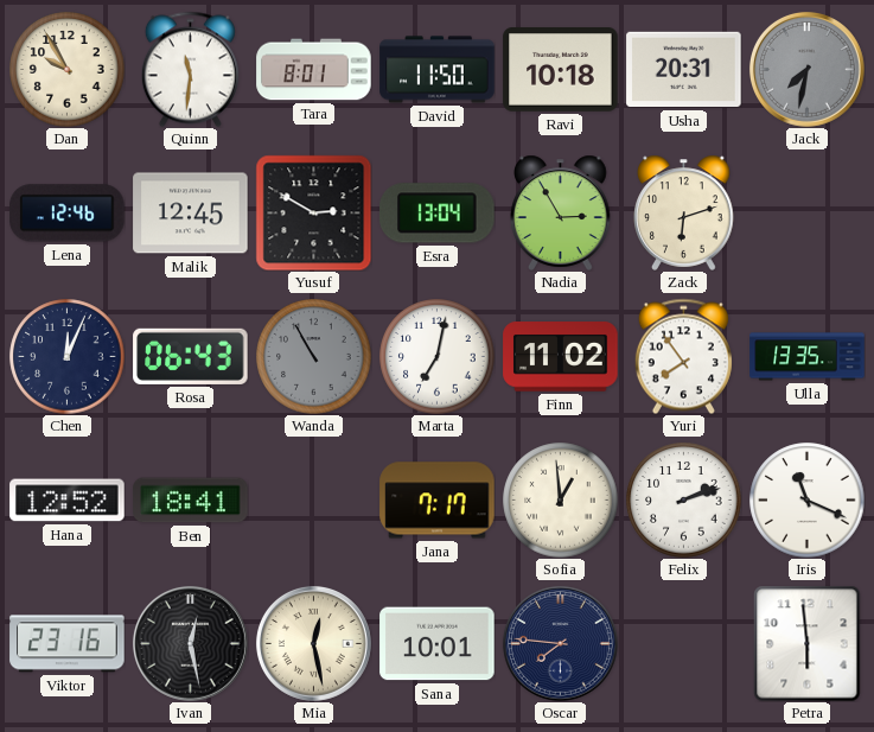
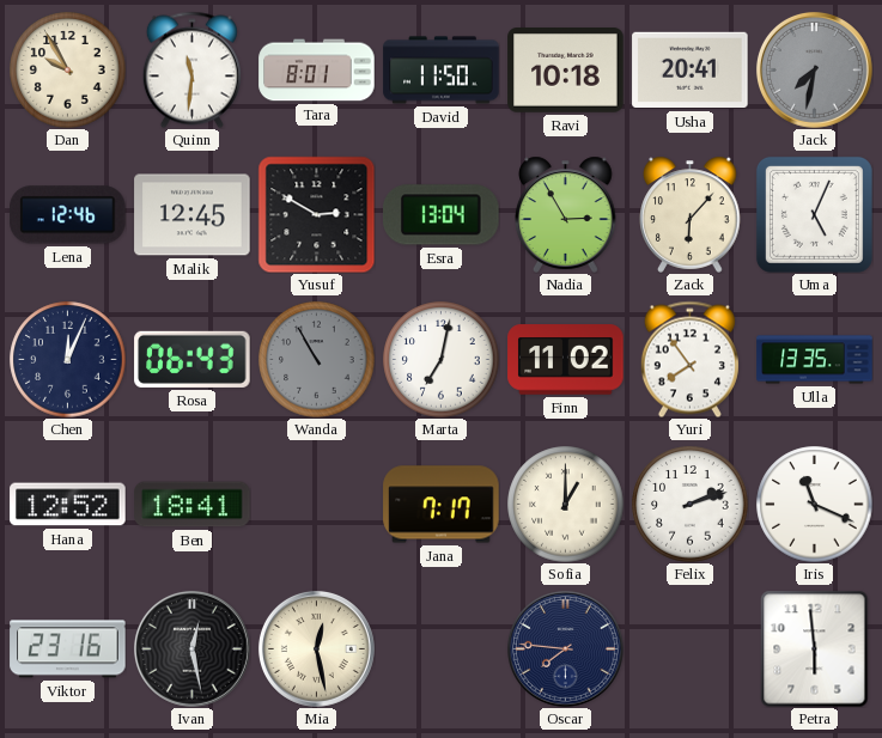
Usha: 20:31 -> 20:41
Zack: 6:12 -> 6:07
Uma: none -> 5:04
Sofia: 12:59 -> 1:00
Sana: 10:01 -> none
